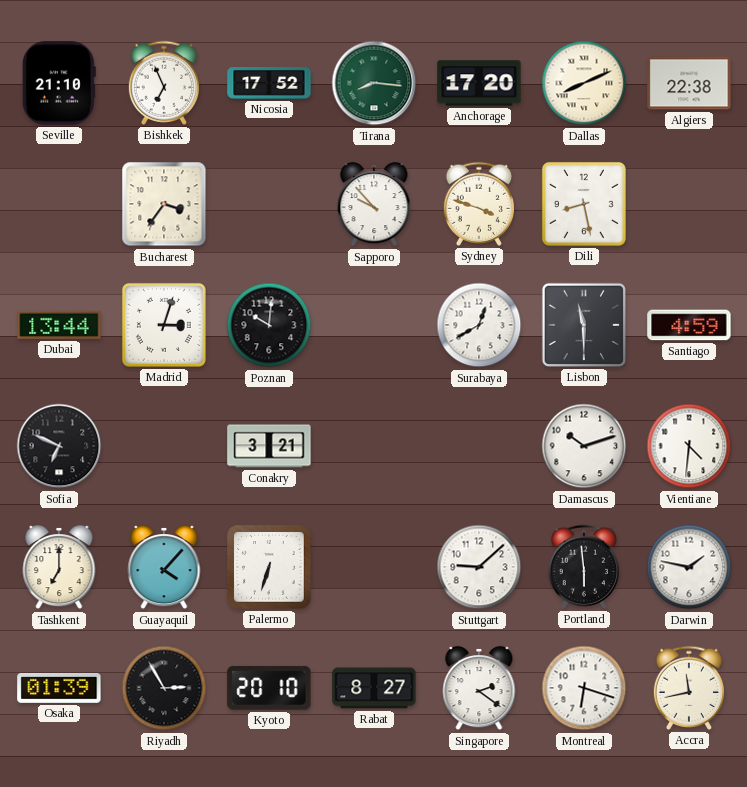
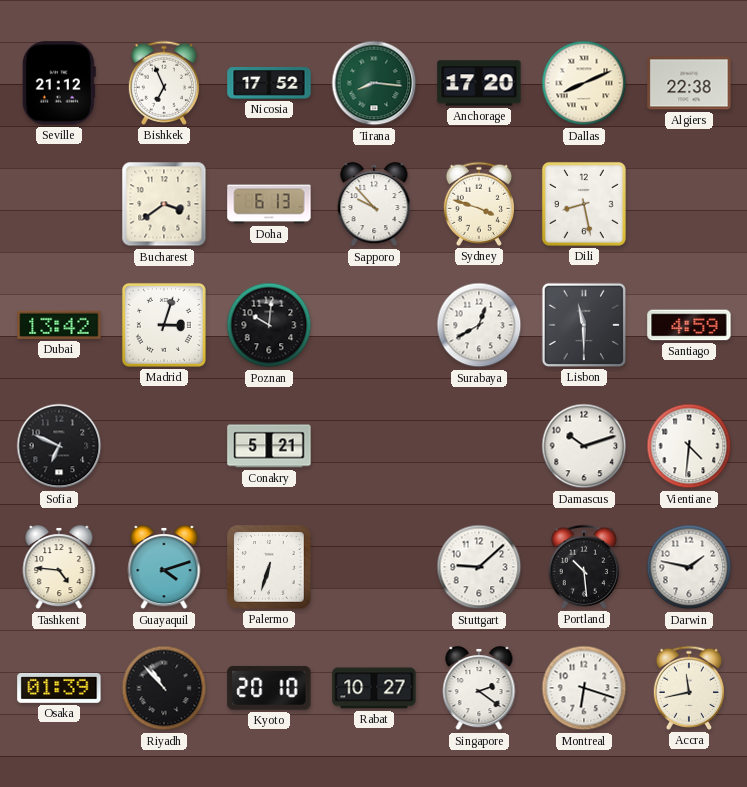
Seville: 21:10 -> 21:12
Bucharest: 3:36 -> 3:39
Doha: none -> 6:13
Dubai: 13:44 -> 13:42
Conakry: 3:21 -> 5:21
Tashkent: 7:00 -> 4:46
Guayaquil: 4:07 -> 4:12
Portland: 5:59 -> 10:29
Riyadh: 2:55 -> 10:53
Rabat: 8:27 -> 10:27
